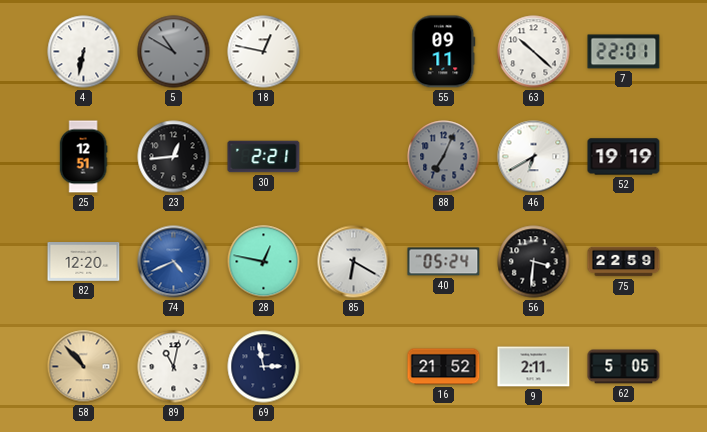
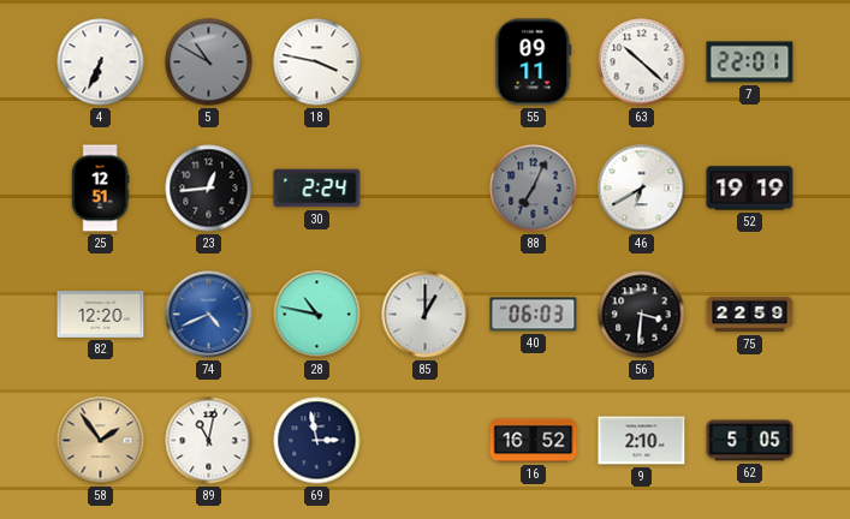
4: 6:32 -> 6:34
18: 12:47 -> 3:47
30: 2:21 -> 2:24
28: 12:47 -> 10:47
85: 6:20 -> 1:00
40: 05:24 -> 06:03
58: 10:53 -> 1:54
16: 21:52 -> 16:52
9: 2:11 -> 2:10
